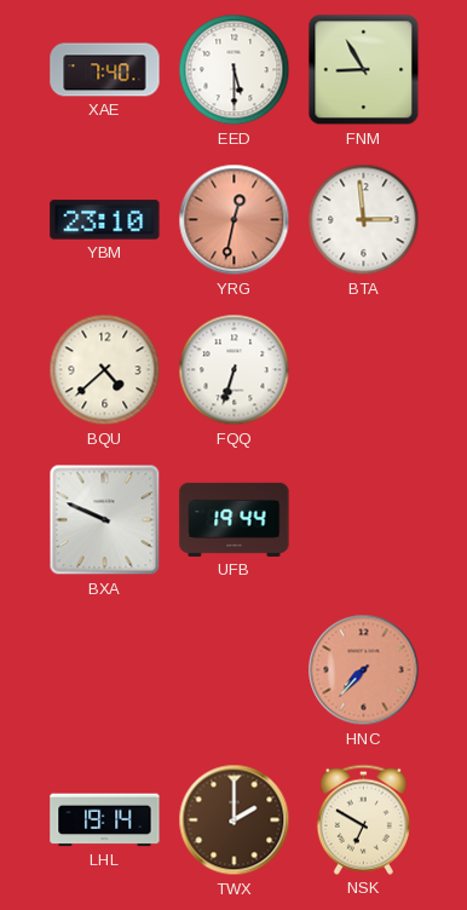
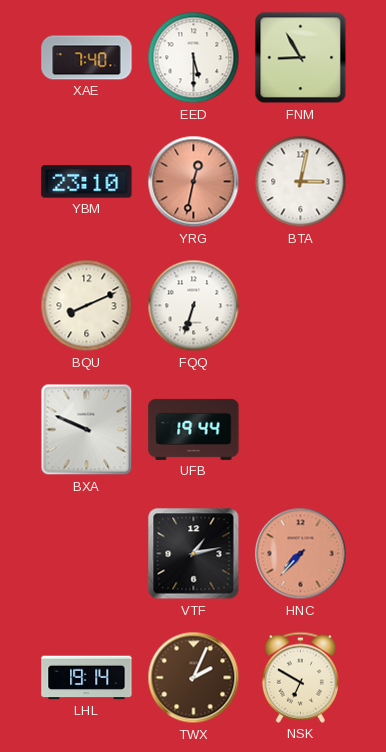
BTA: 2:59 -> 3:02
BQU: 4:38 -> 8:11
VTF: none -> 1:13
TWX: 2:00 -> 2:04
